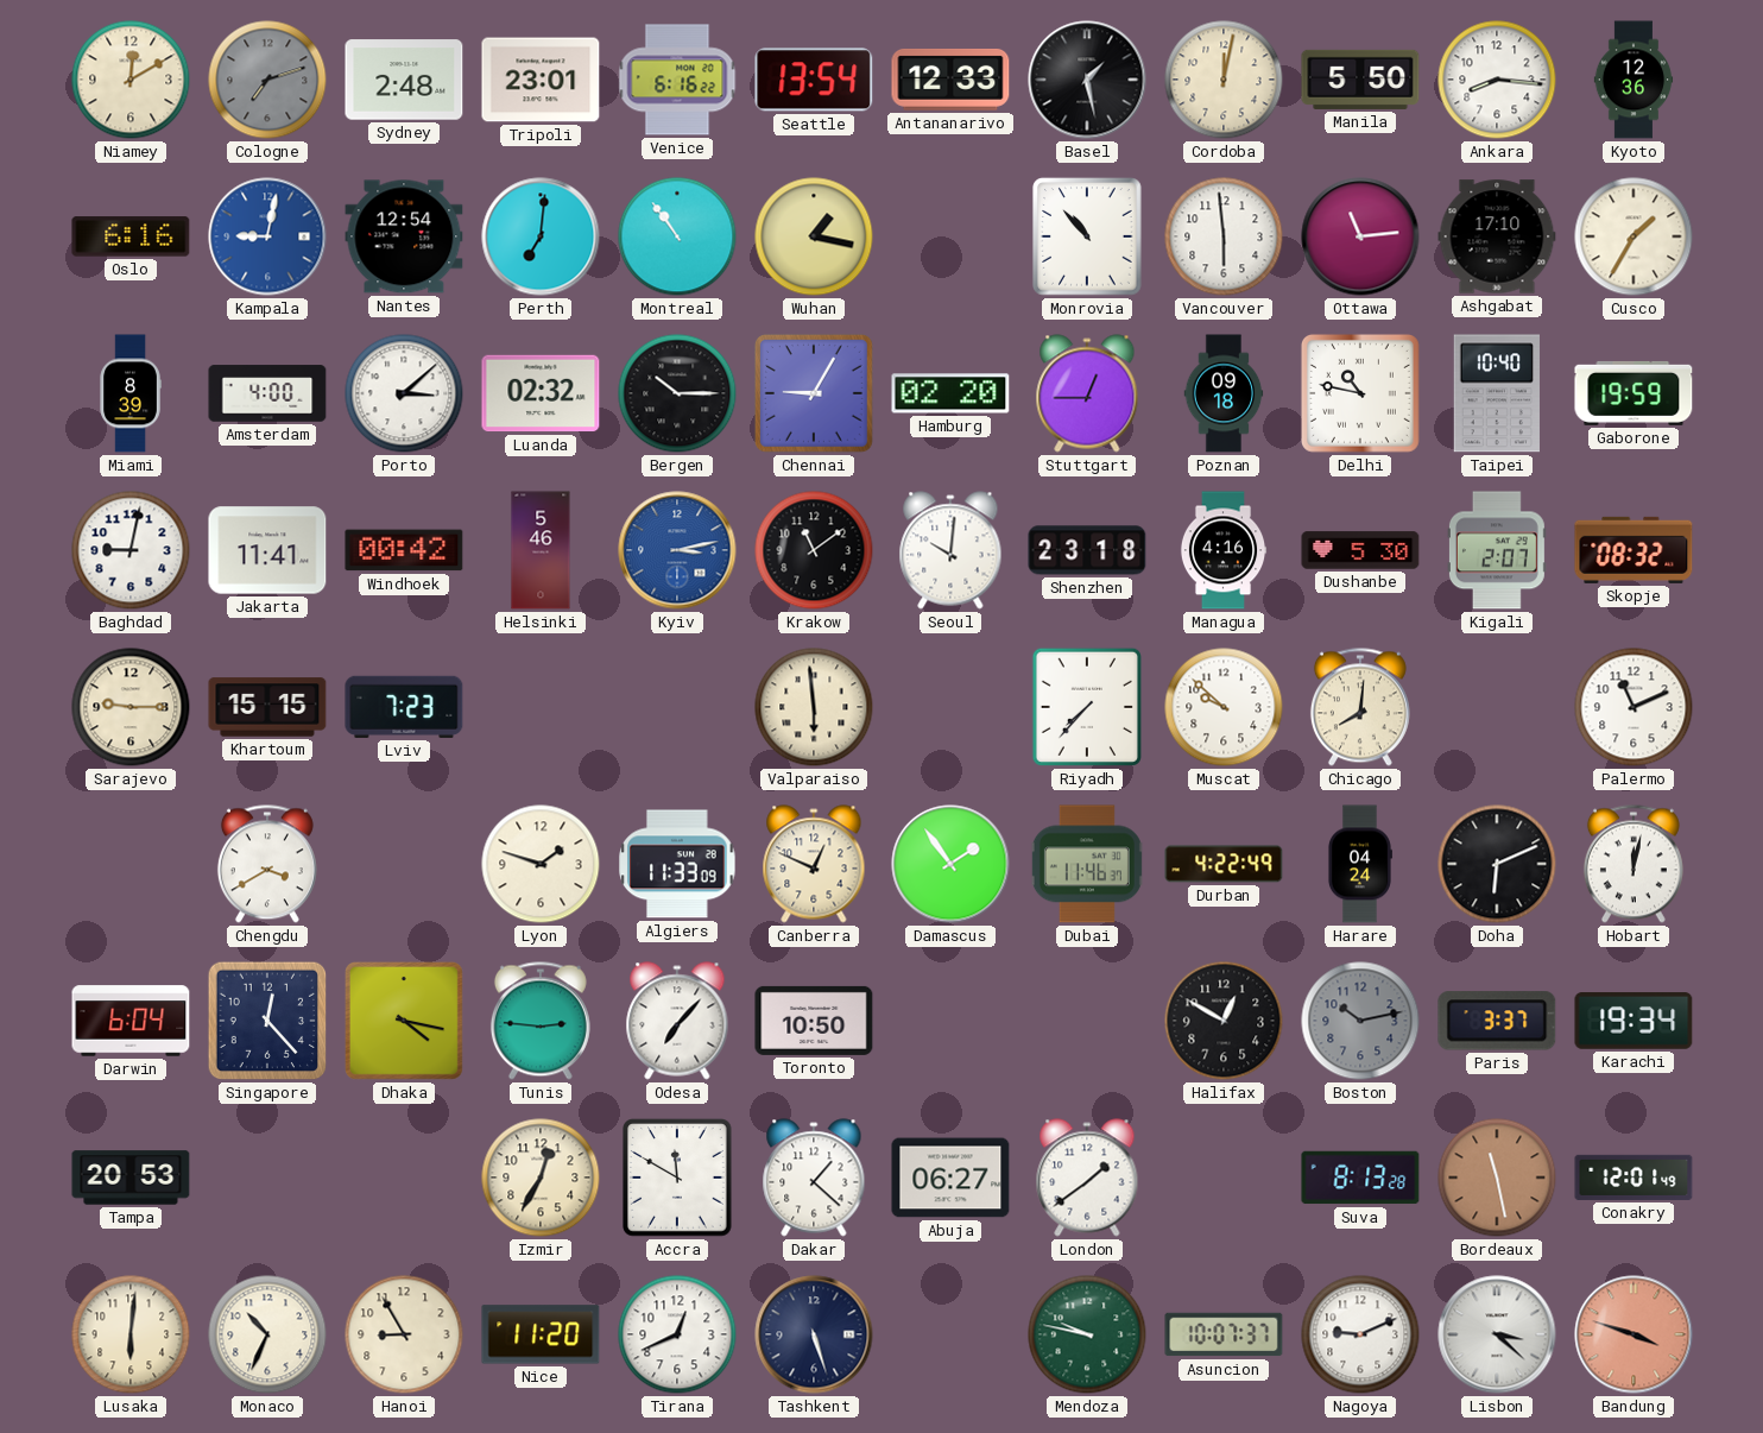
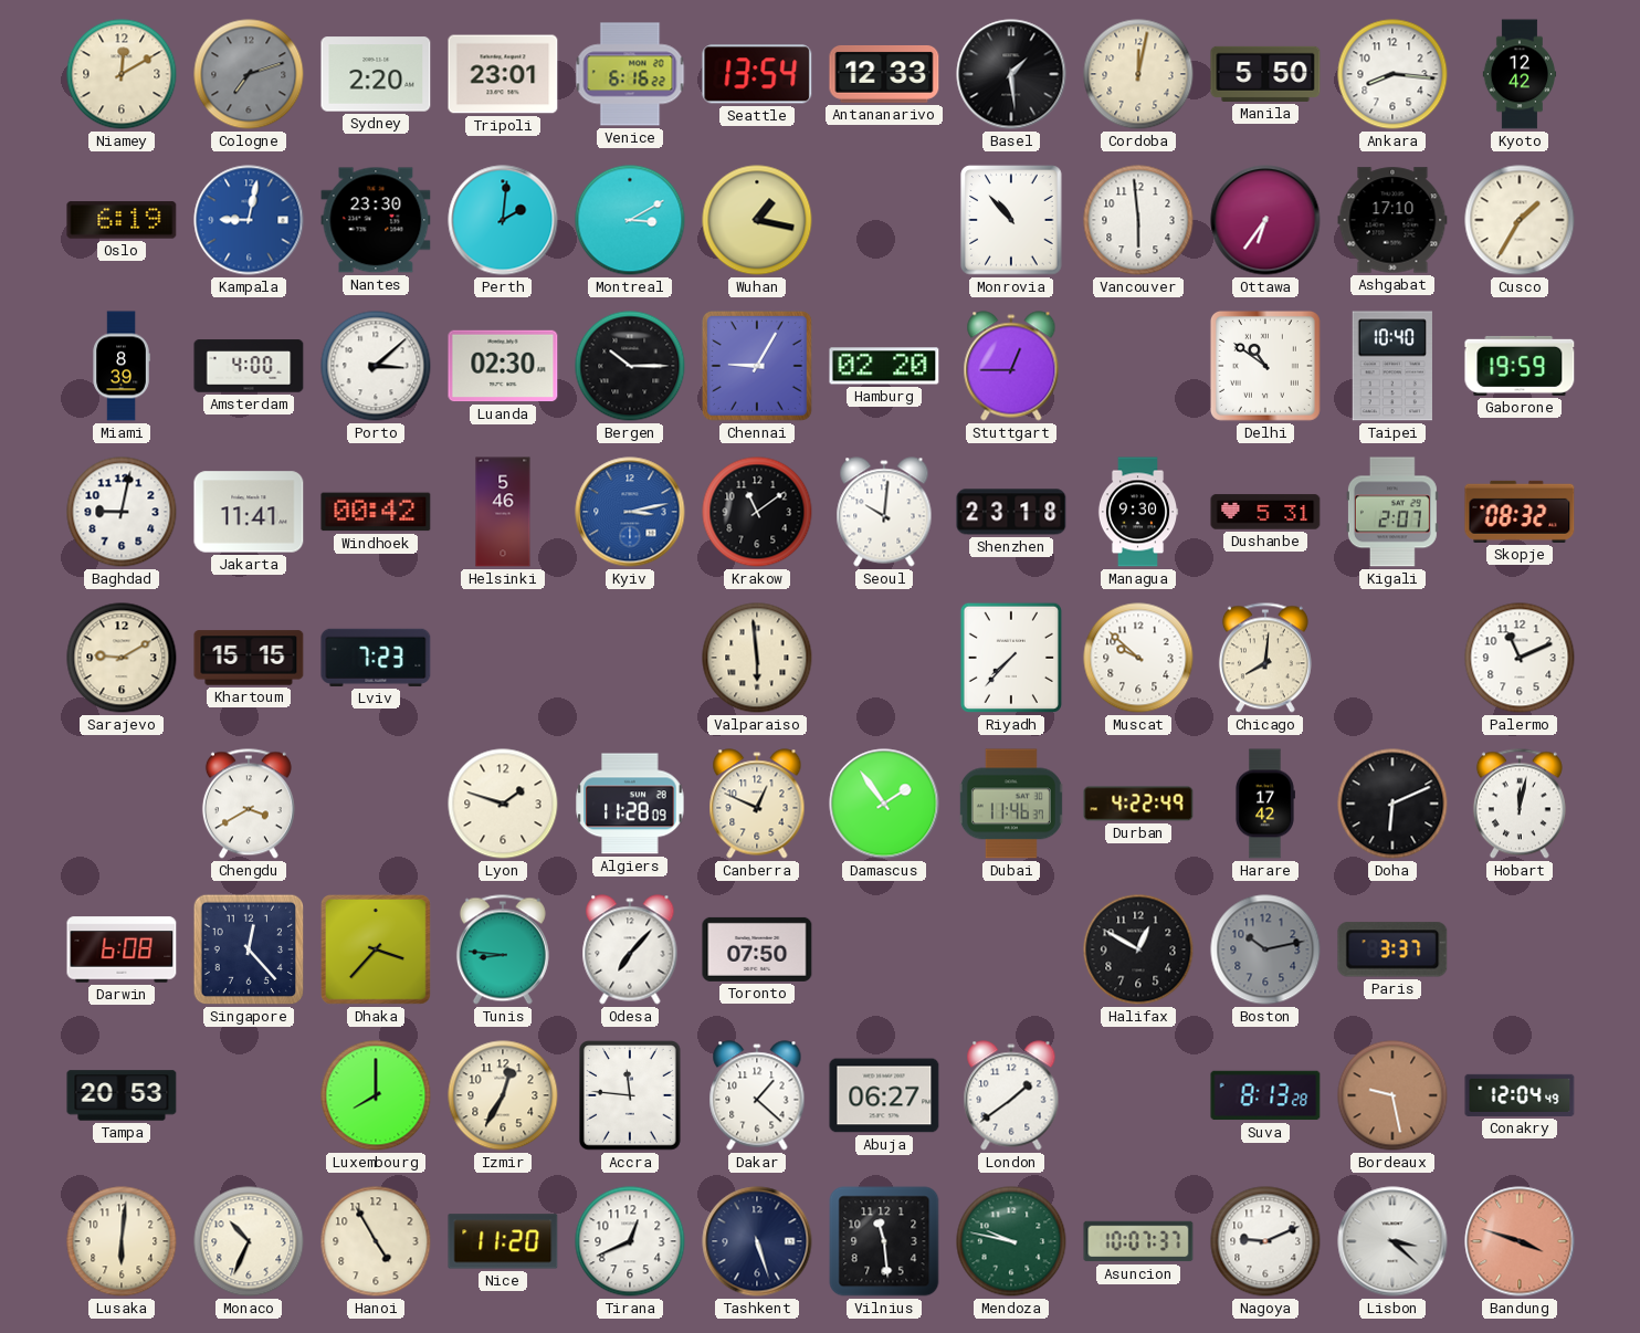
Sydney: 2:48 -> 2:20
Basel: 1:28 -> 1:29
Kyoto: 12:36 -> 12:42
Oslo: 6:16 -> 6:19
Nantes: 12:54 -> 23:30
Perth: 7:01 -> 2:01
Montreal: 10:54 -> 3:10
Ottawa: 11:14 -> 6:36
Luanda: 02:32 -> 02:30
Poznan: 09:18 -> none
Delhi: 10:47 -> 10:51
Managua: 4:16 -> 9:30
Dushanbe: 5:30 -> 5:31
Sarajevo: 9:15 -> 9:10
Algiers: 11:33 -> 11:28
Harare: 04:24 -> 17:42
Darwin: 6:04 -> 6:08
Dhaka: 4:17 -> 3:37
Tunis: 2:46 -> 8:46
Toronto: 10:50 -> 07:50
Karachi: 19:34 -> none
Luxembourg: none -> 8:00
Accra: 11:50 -> 11:46
Bordeaux: 11:28 -> 9:28
Conakry: 12:01 -> 12:04
Hanoi: 8:55 -> 4:55
Vilnius: none -> 11:29
